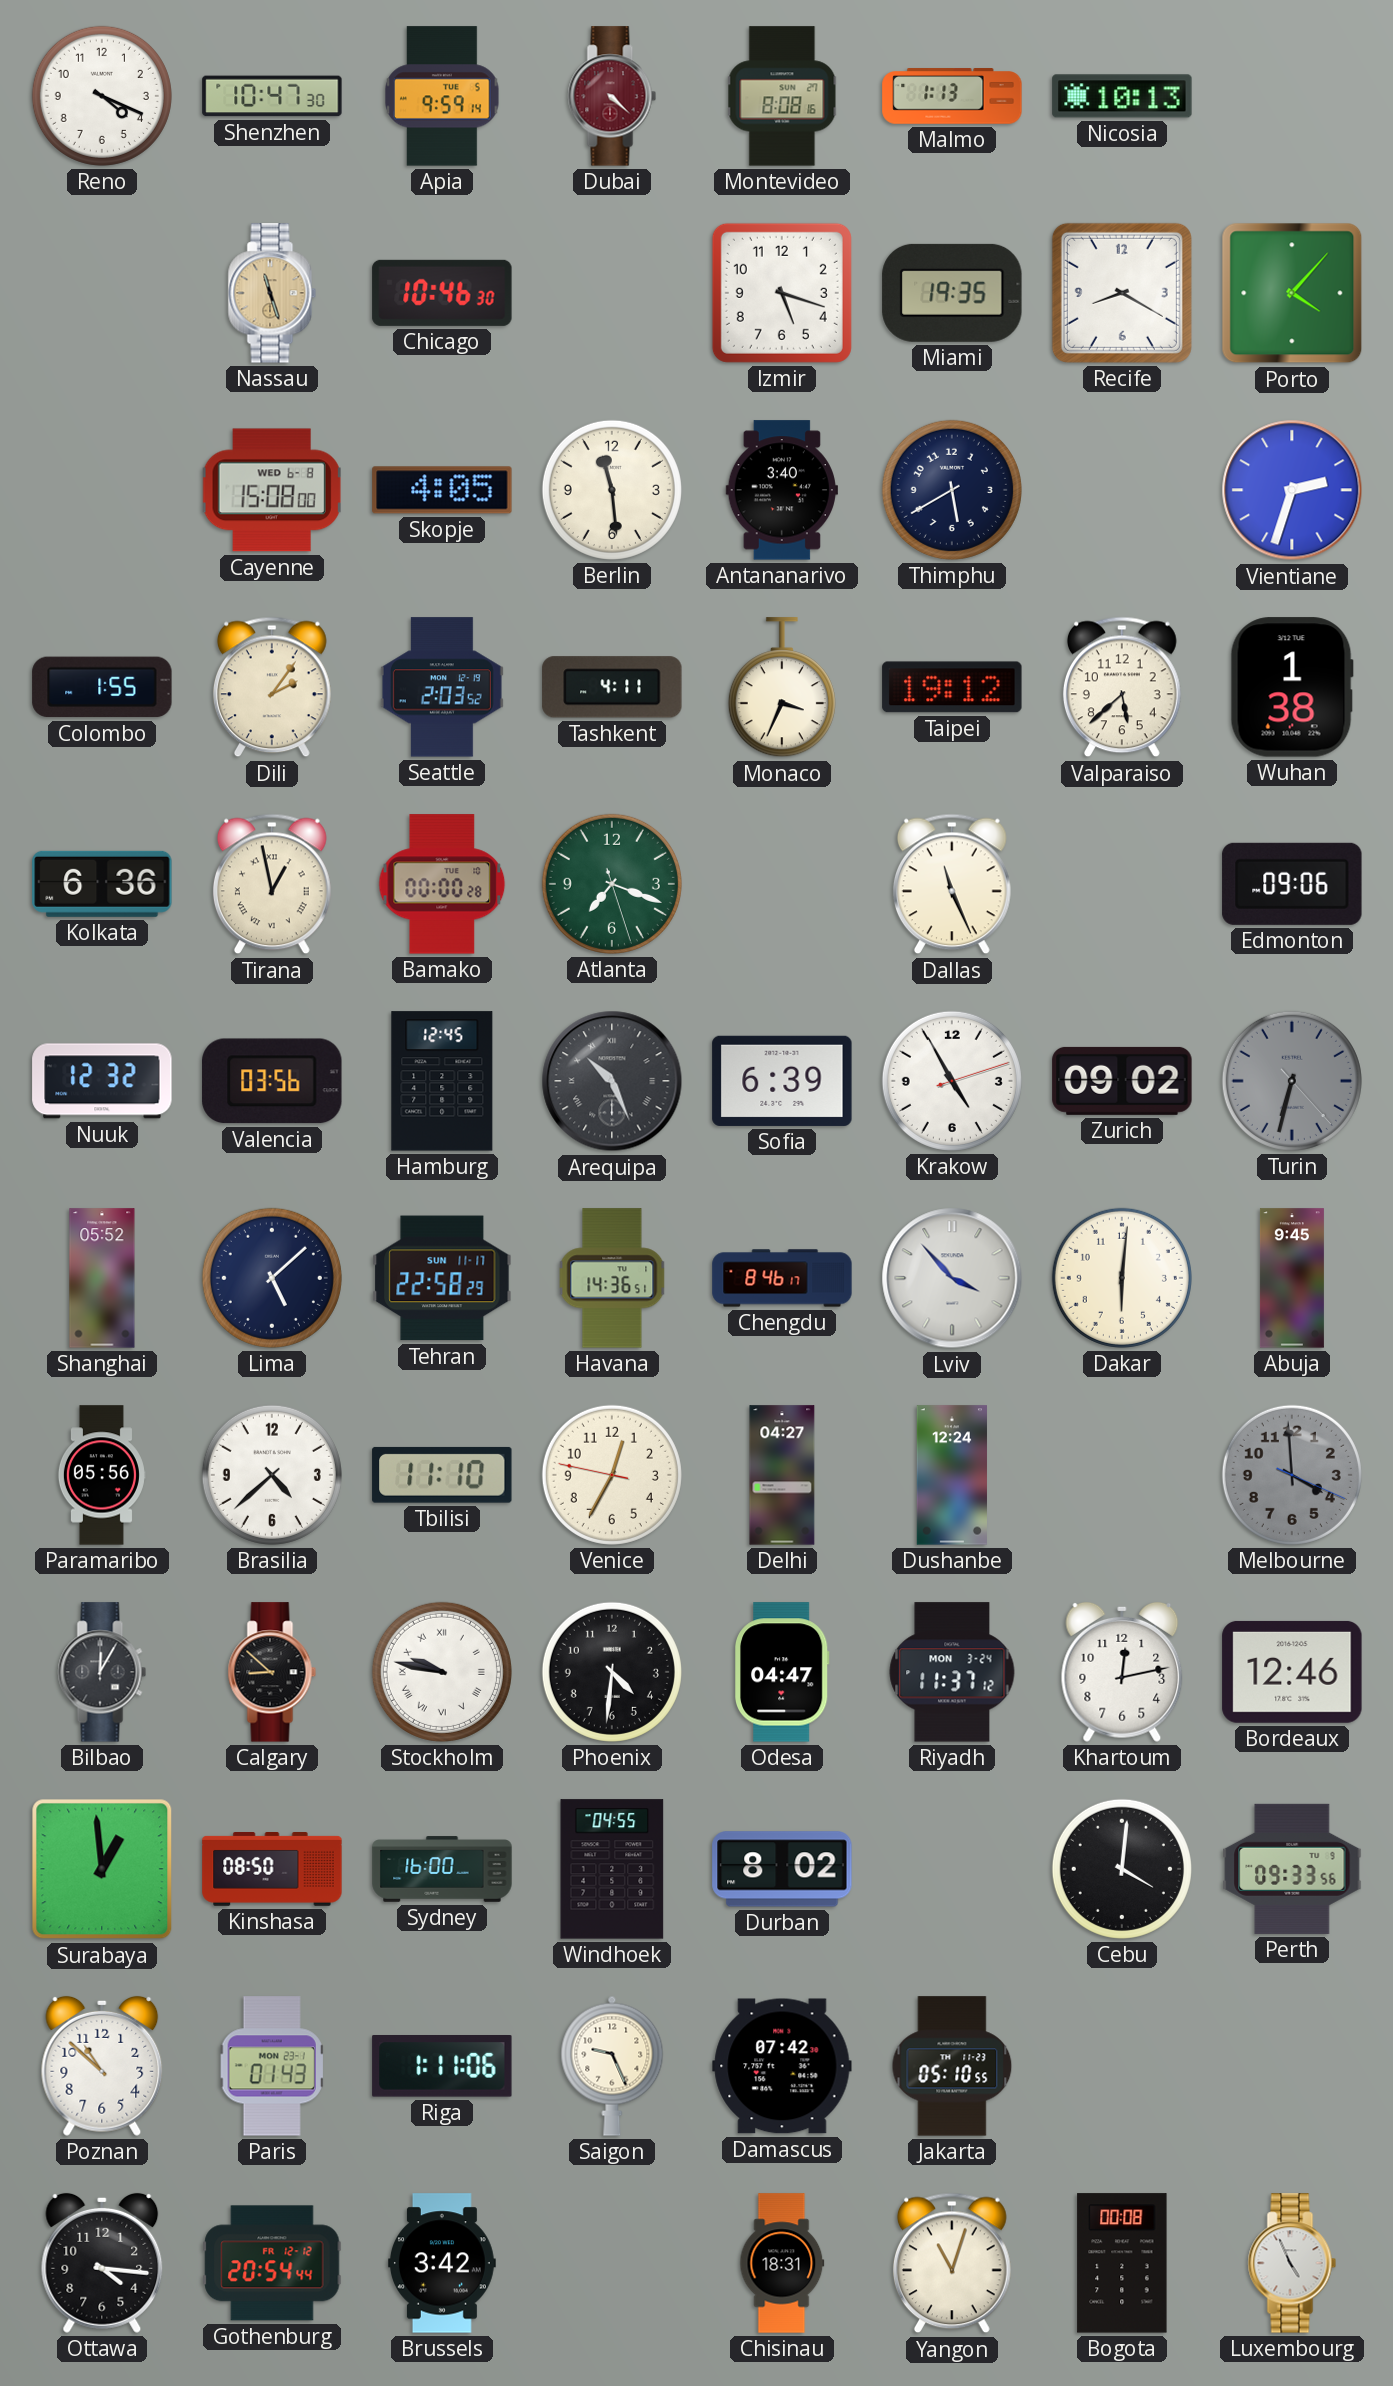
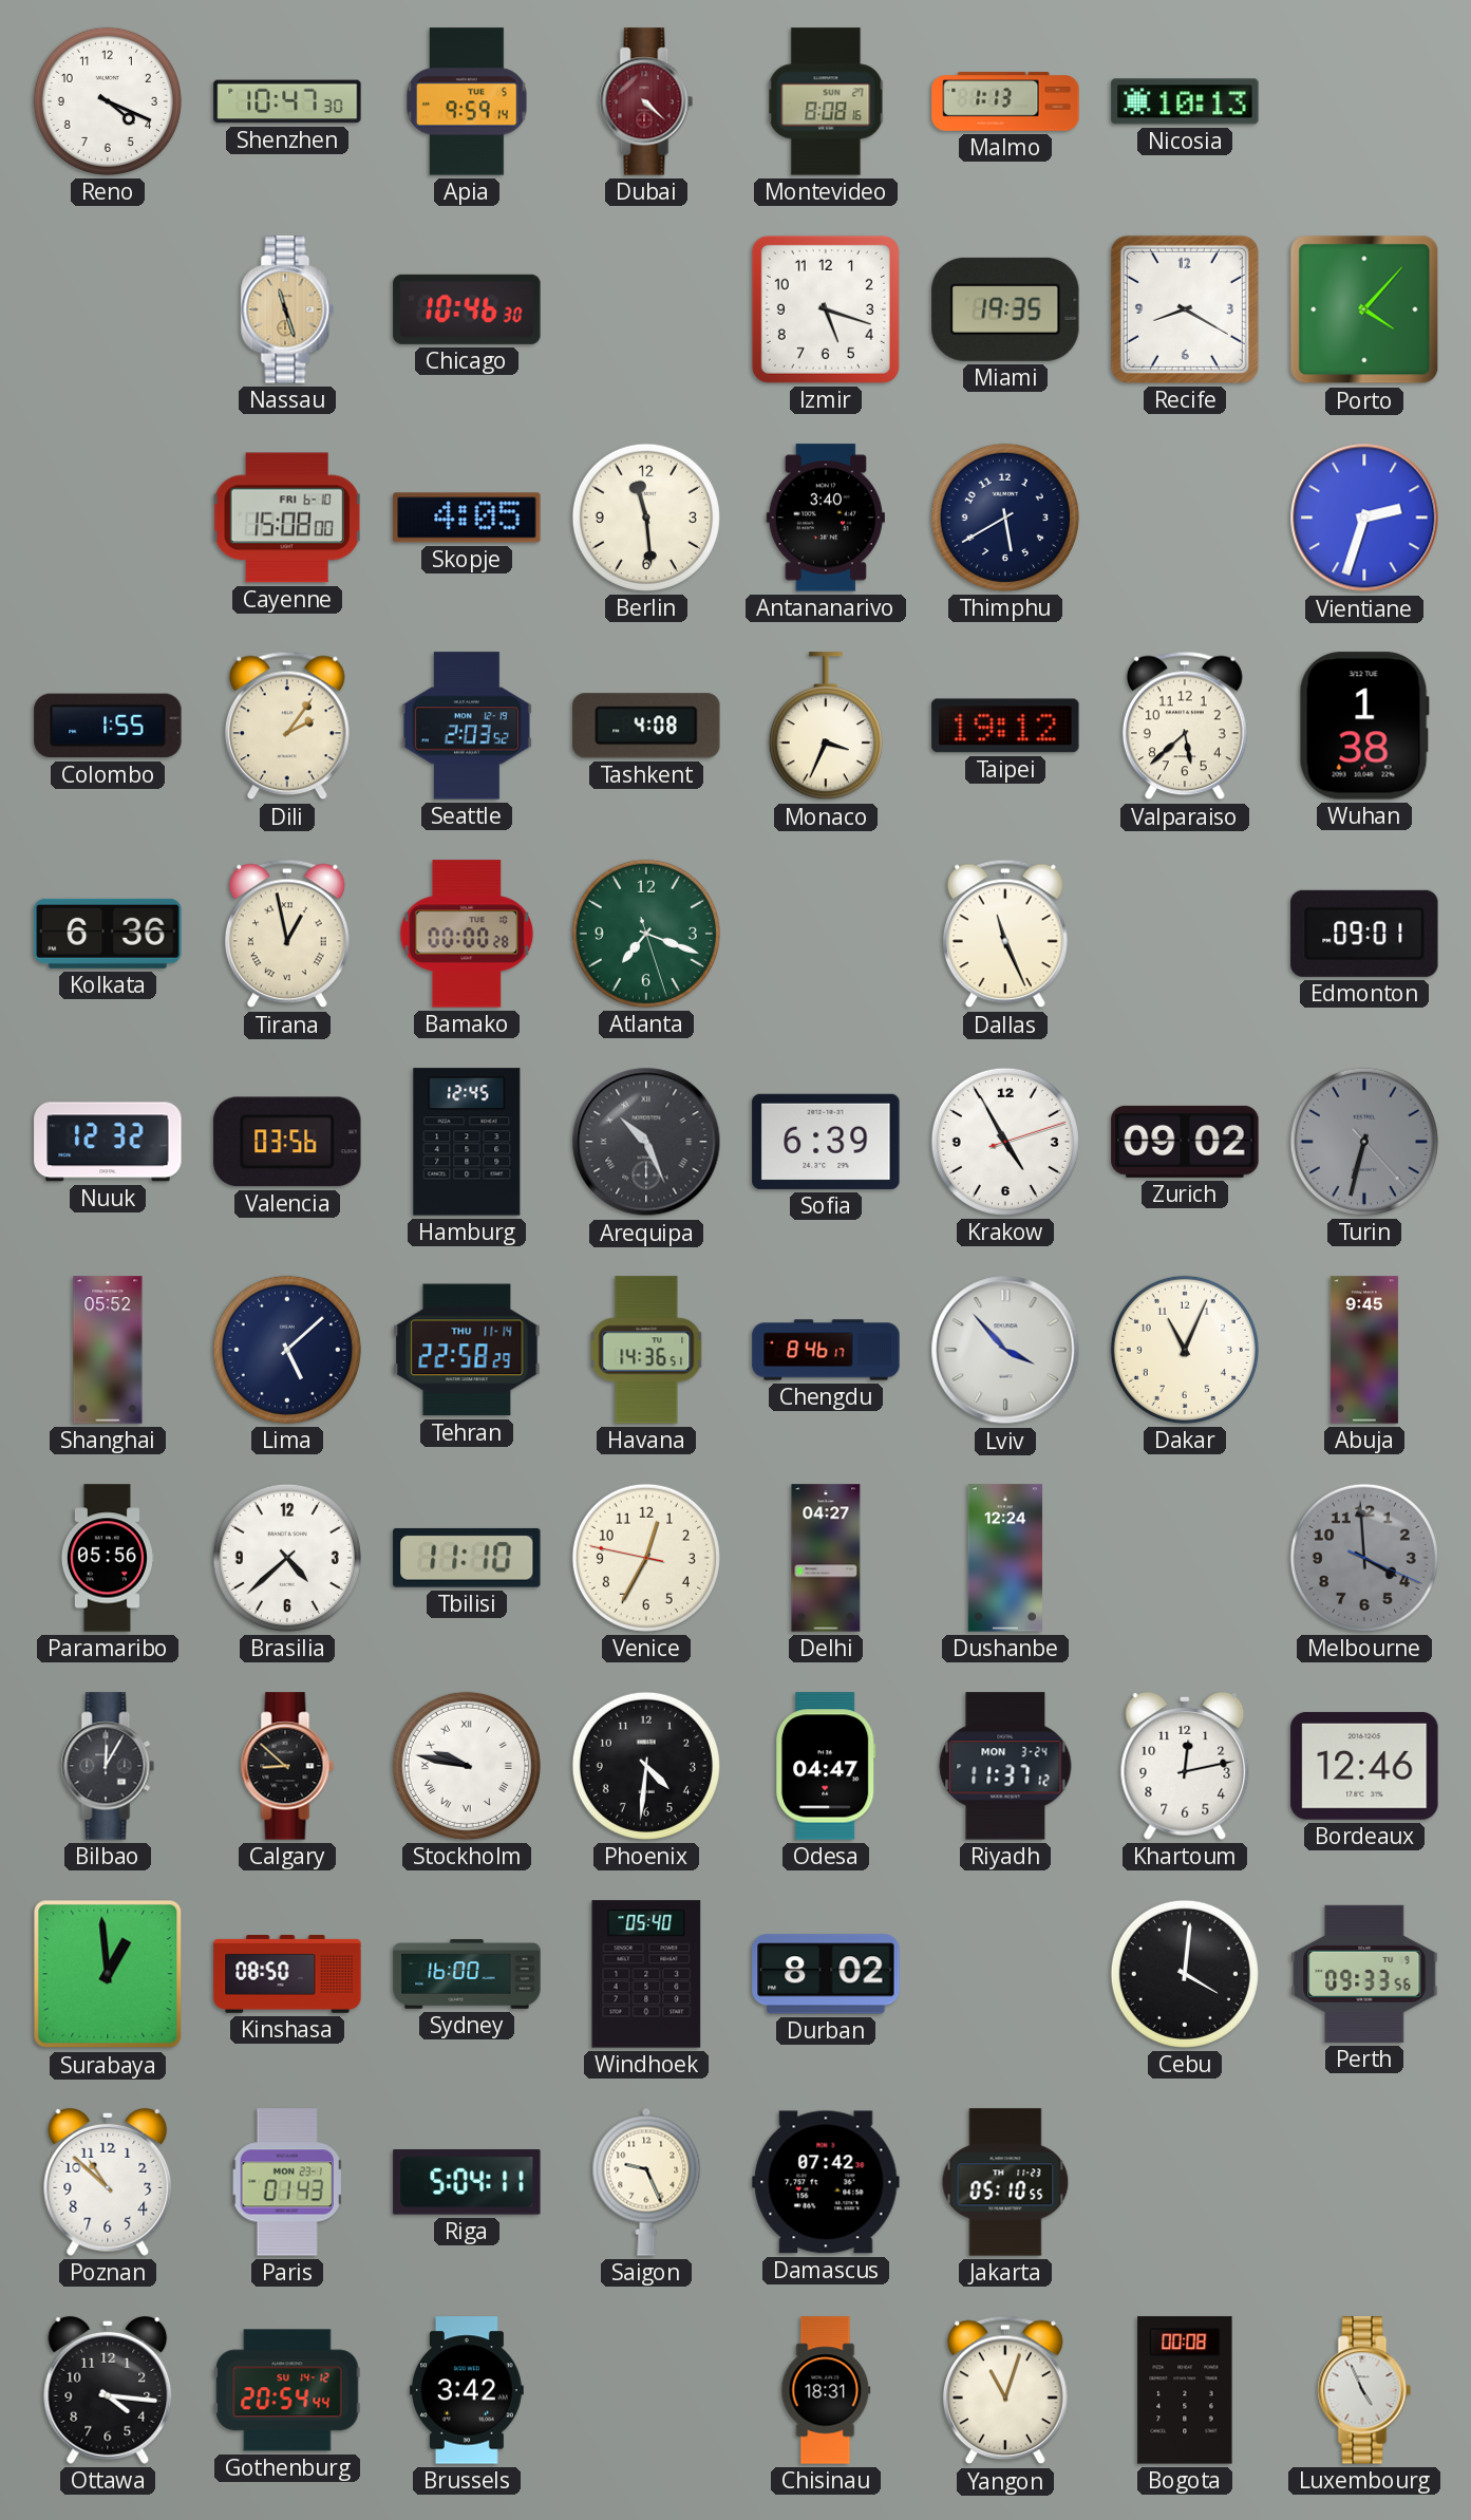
Cayenne date: WED 6-8 -> FRI 6-10
Tashkent: 4:11 -> 4:08
Edmonton: 09:06 -> 09:01
Tehran date: SUN 11-17 -> THU 11-14
Dakar: 6:01 -> 11:04
Windhoek: 04:55 -> 05:40
Riga: 1:11 -> 5:04
Gothenburg date: FR 12-12 -> SU 14-12
